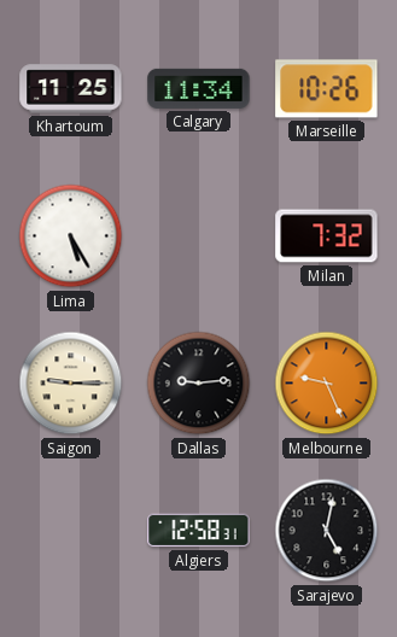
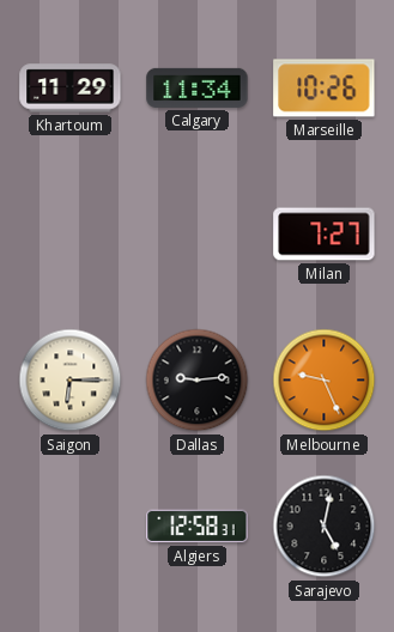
Khartoum: 11:25 -> 11:29
Lima: 5:25 -> none
Milan: 7:32 -> 7:27
Saigon: 9:15 -> 6:15
